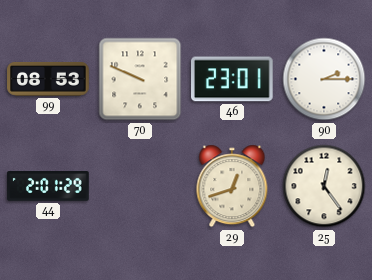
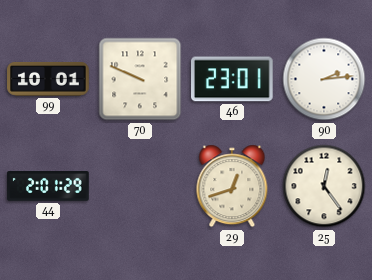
99: 08:53 -> 10:01
90: 2:15 -> 2:14
